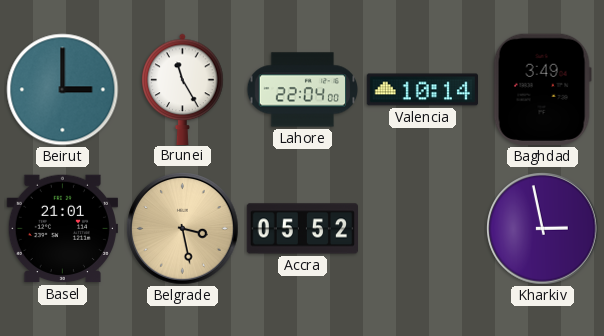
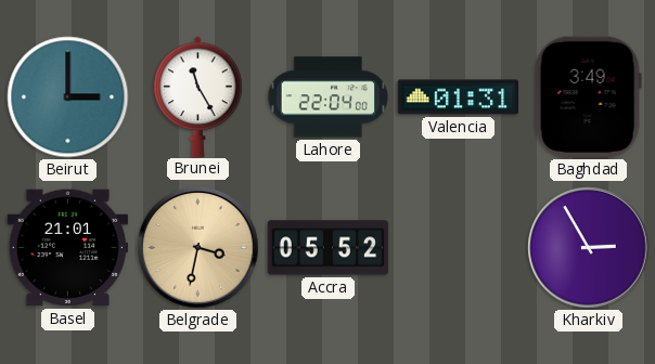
Valencia: 10:14 -> 01:31
Belgrade: 3:28 -> 3:32
Kharkiv: 2:58 -> 2:55
